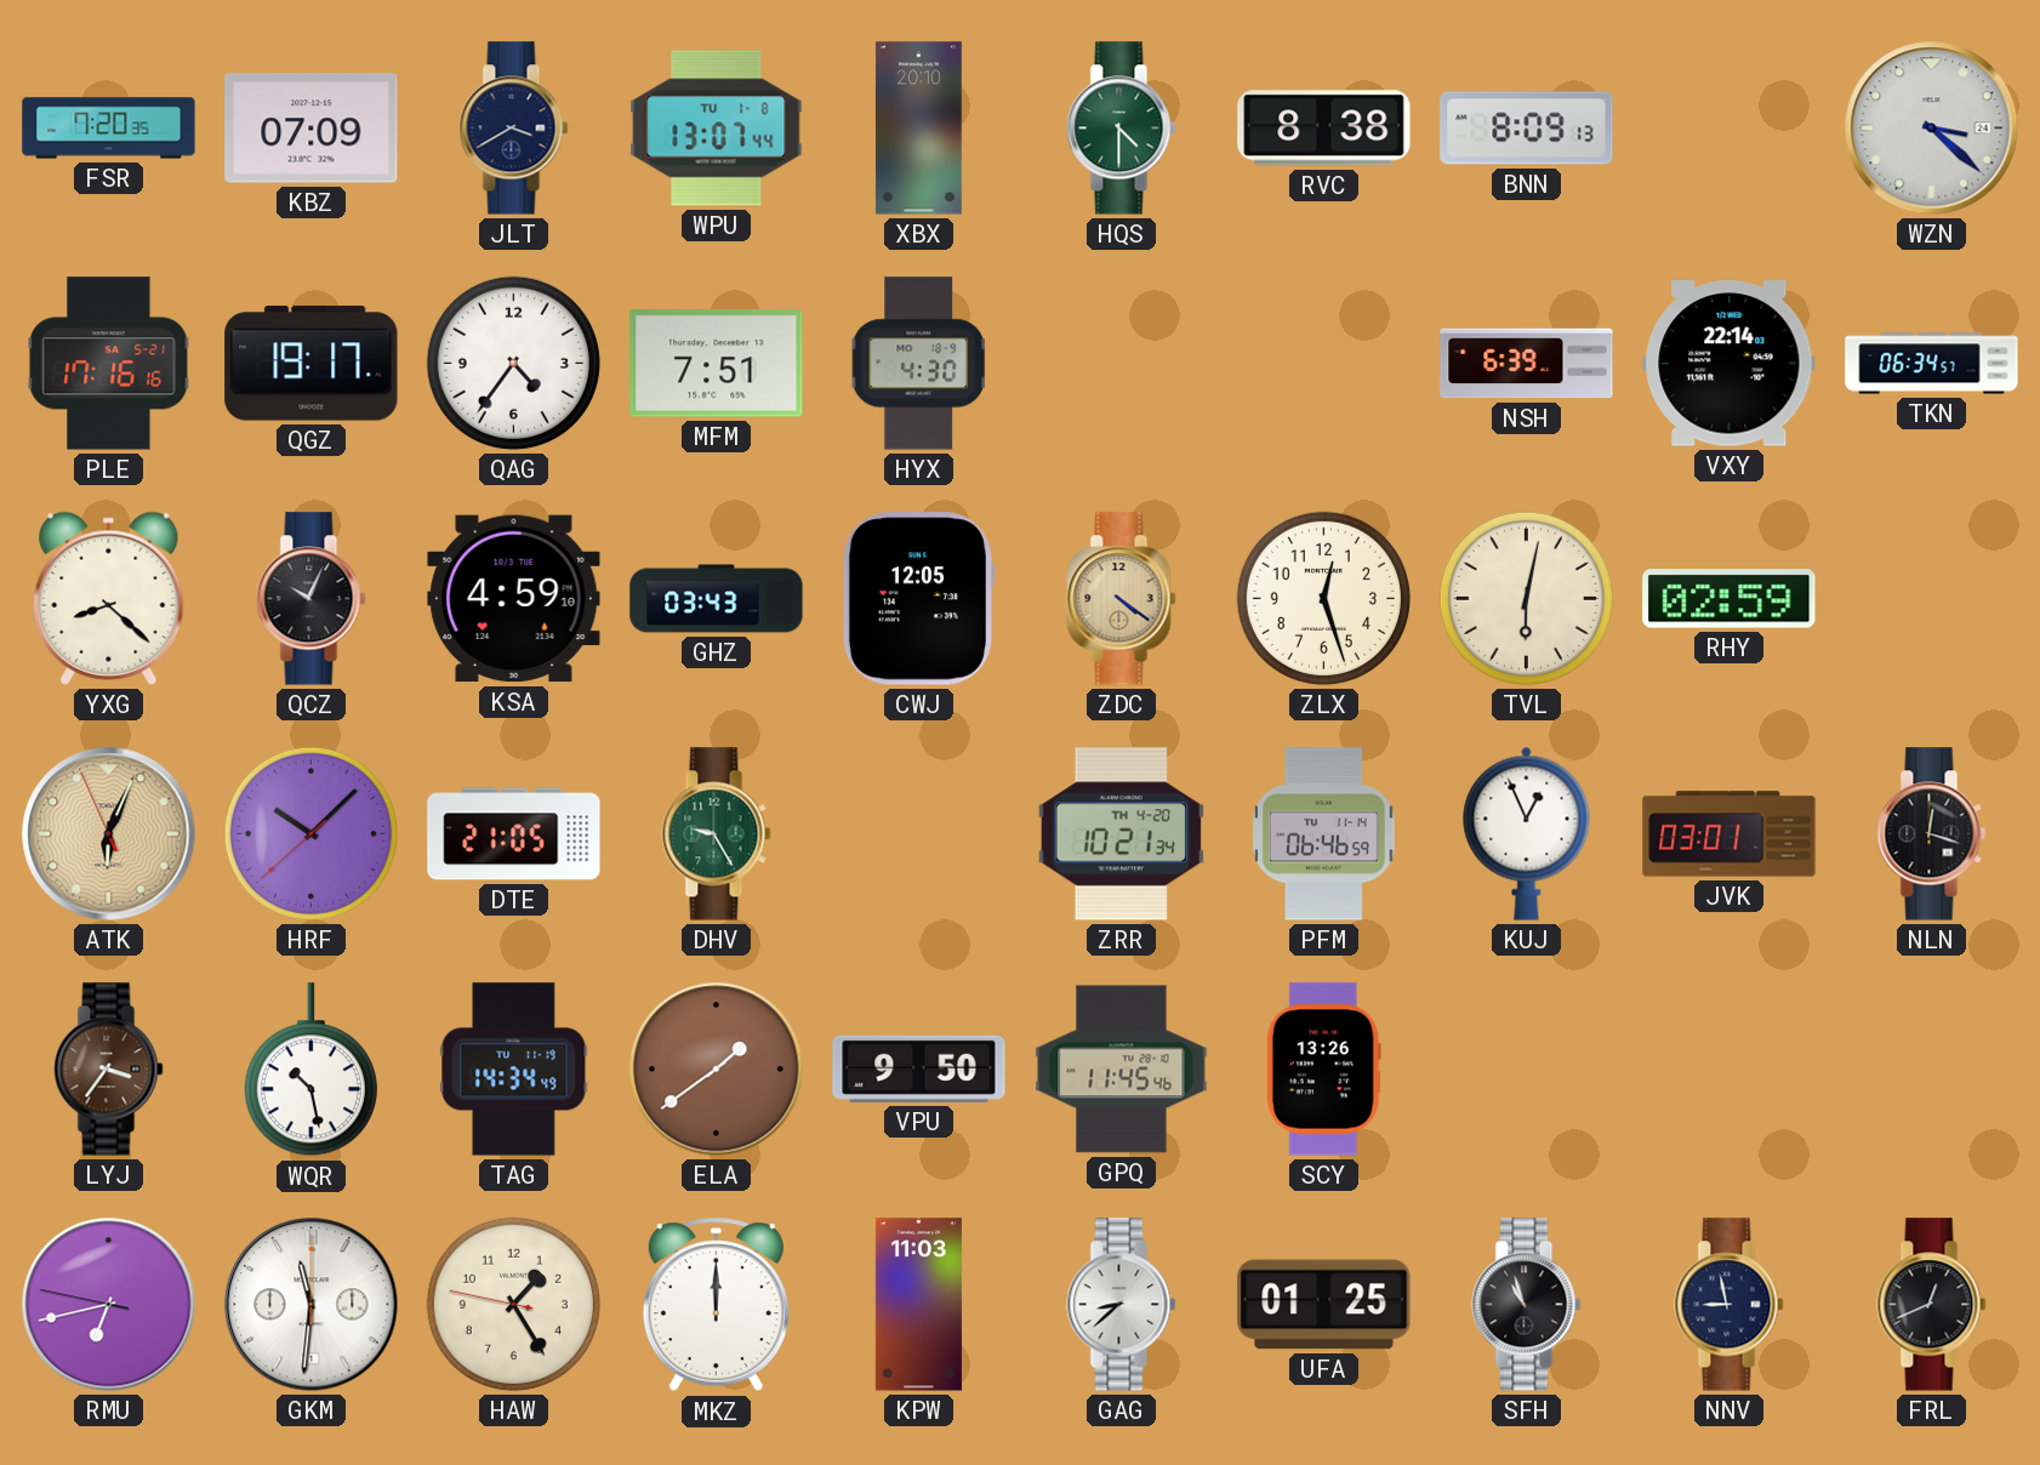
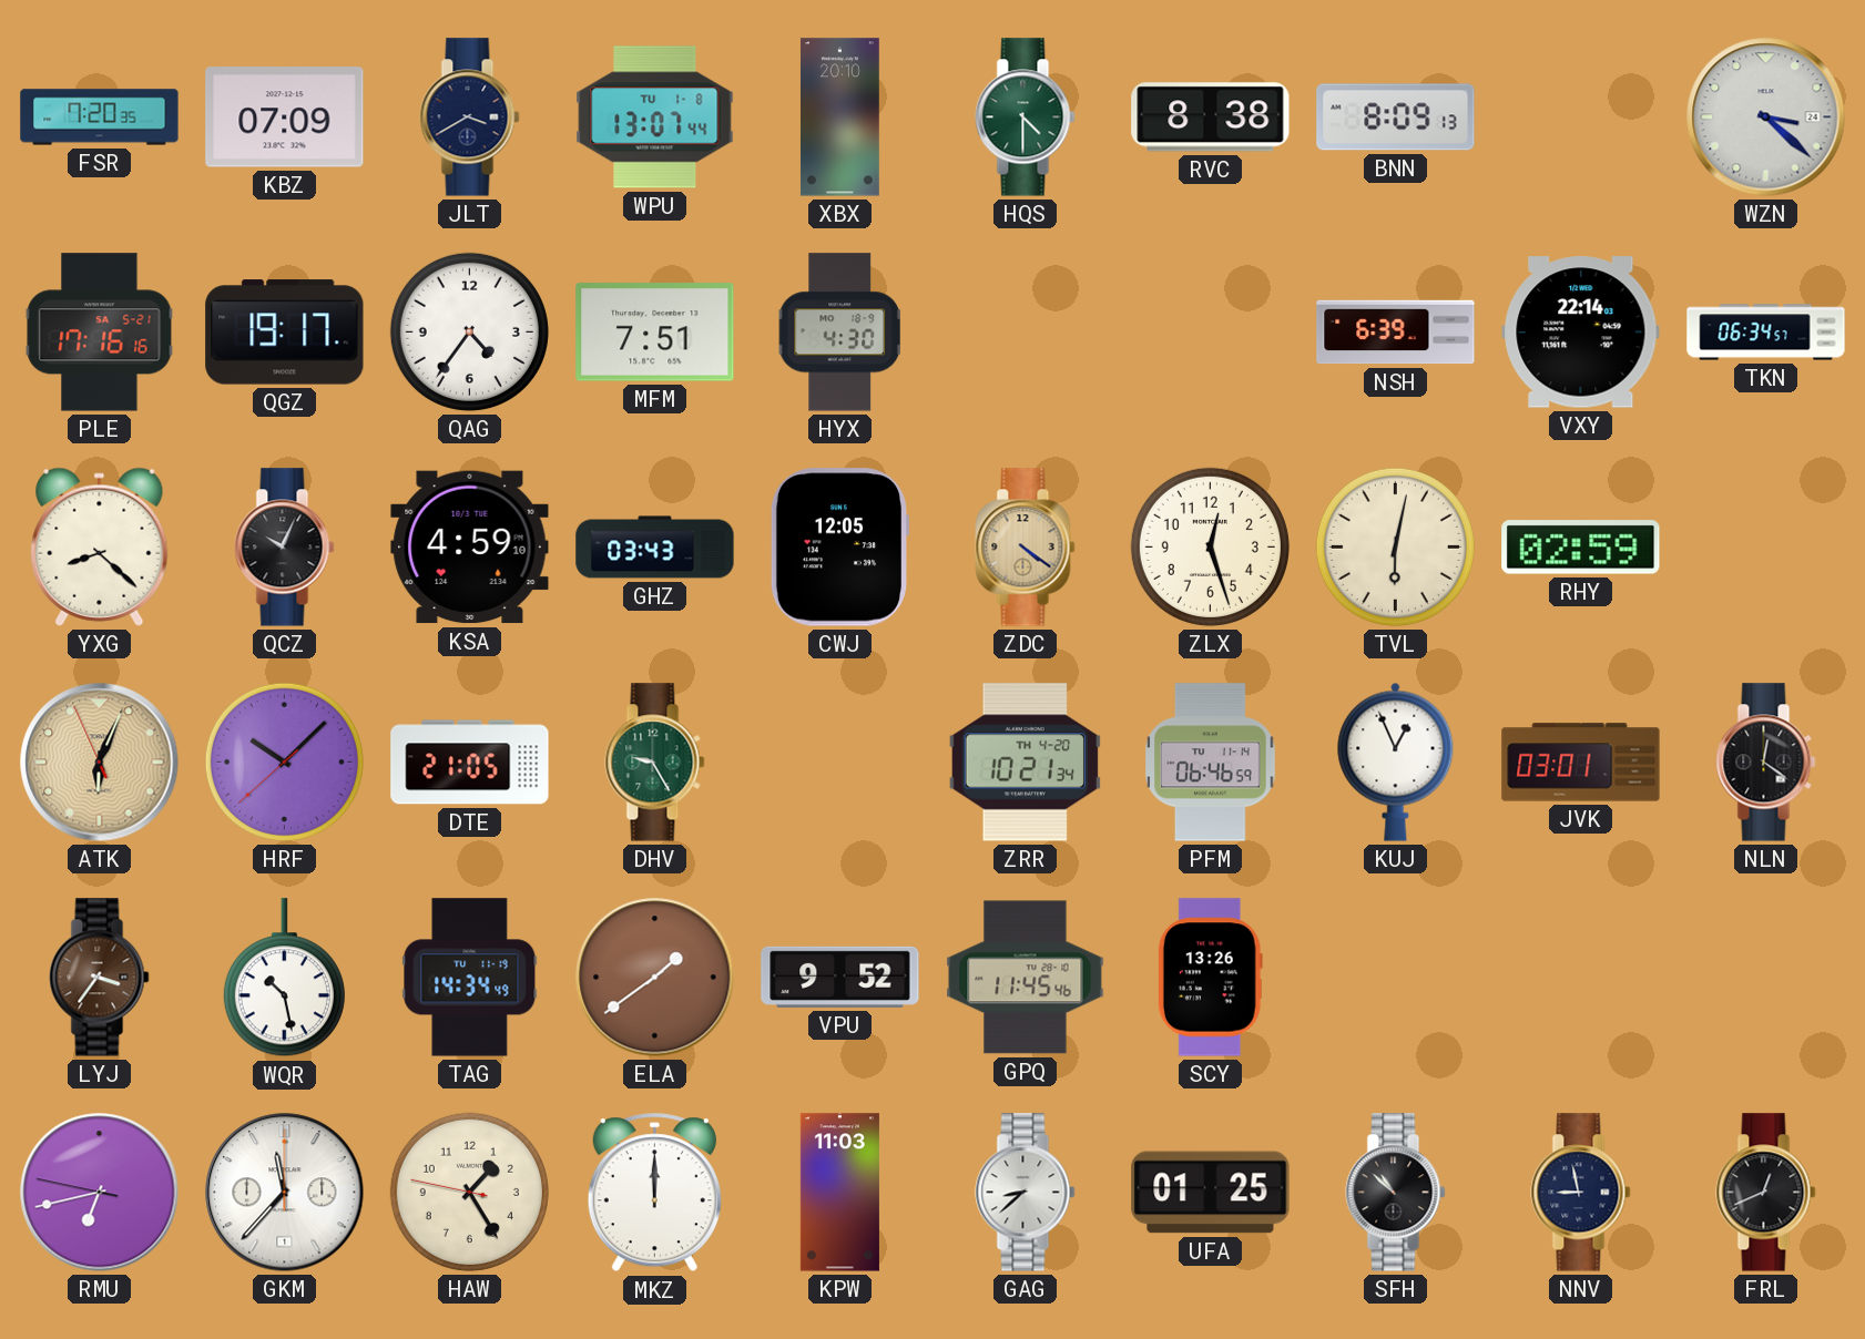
NLN: 12:18 -> 12:21
VPU: 9:50 -> 9:52
GKM: 11:31 -> 11:37
SFH: 10:57 -> 10:52
